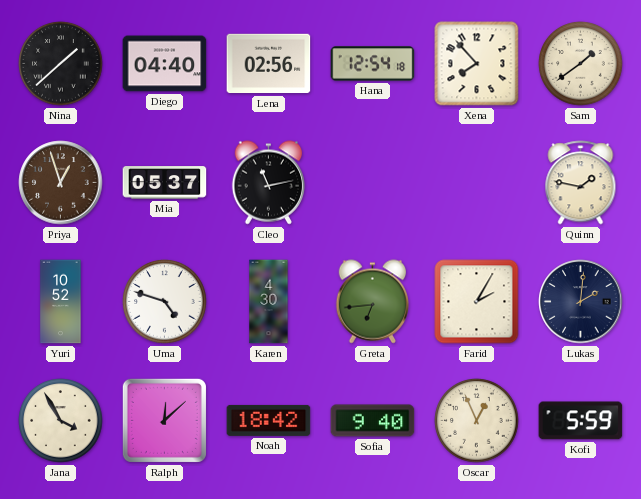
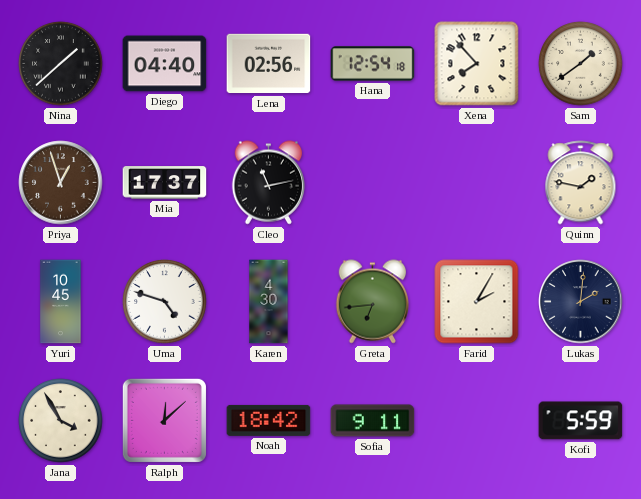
Mia: 05:37 -> 17:37
Yuri: 10:52 -> 10:45
Sofia: 9:40 -> 9:11
Oscar: 12:56 -> none
